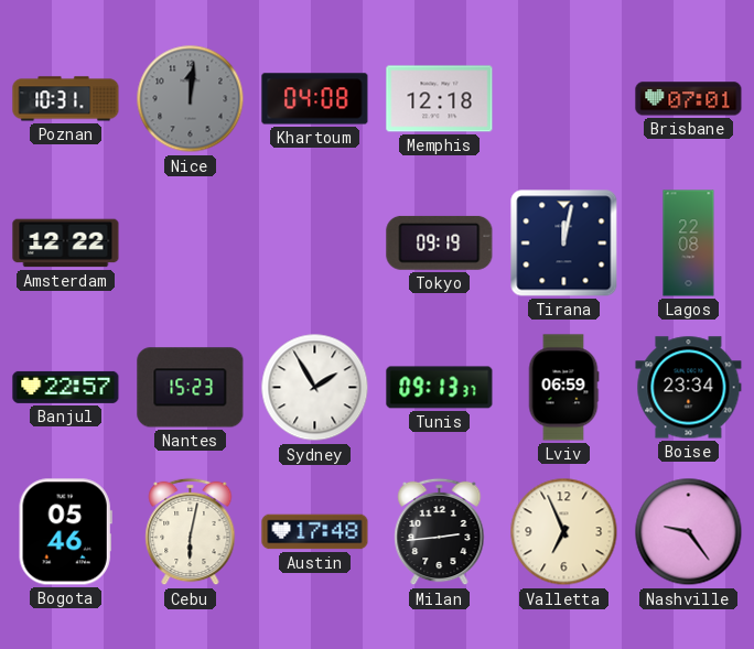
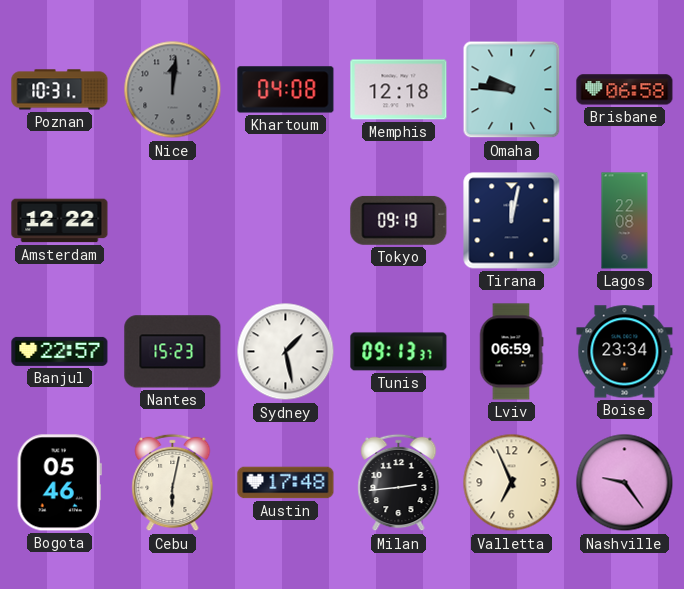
Omaha: none -> 9:46
Brisbane: 07:01 -> 06:58
Sydney: 1:55 -> 1:28
